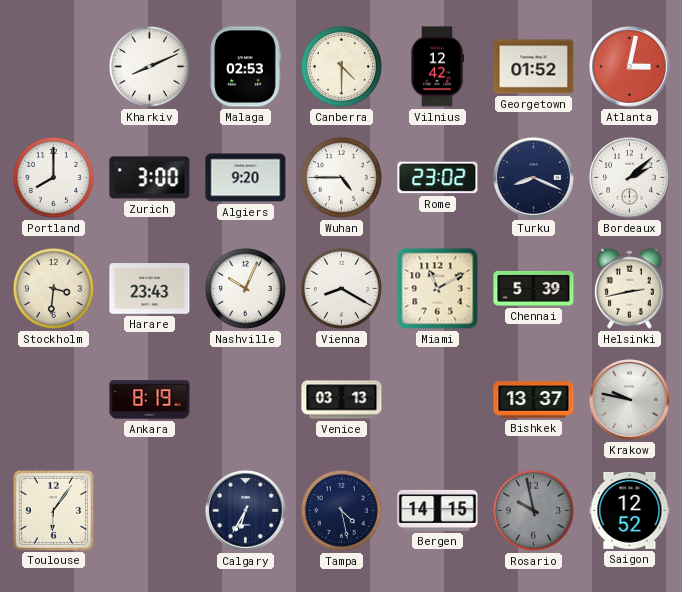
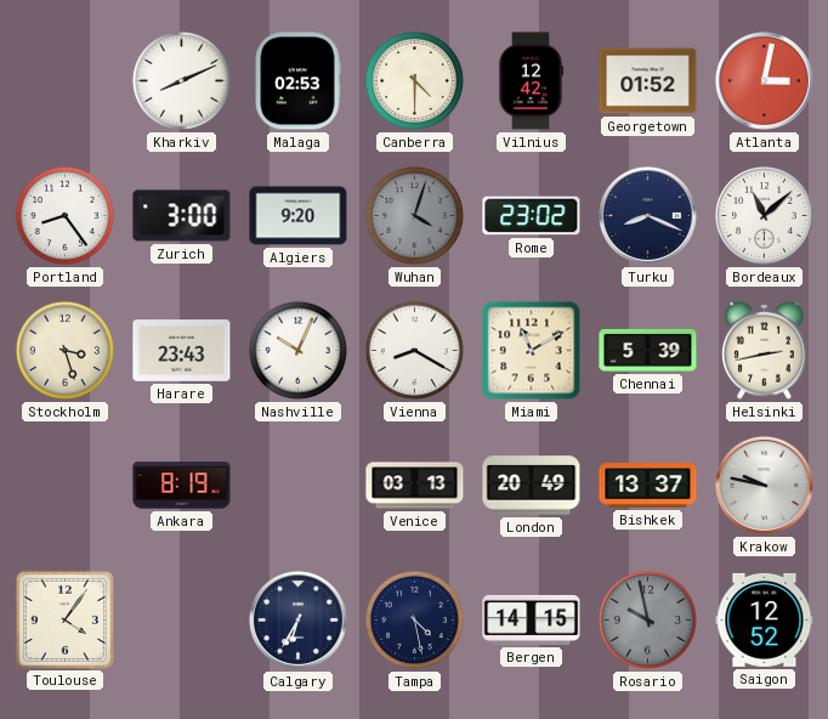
Portland: 8:00 -> 8:24
Wuhan: 4:45 -> 4:03
Wuhan dial: white -> grey
Bordeaux: 2:08 -> 11:08
Stockholm: 3:31 -> 3:27
London: none -> 20:49
Toulouse: 6:06 -> 4:06
